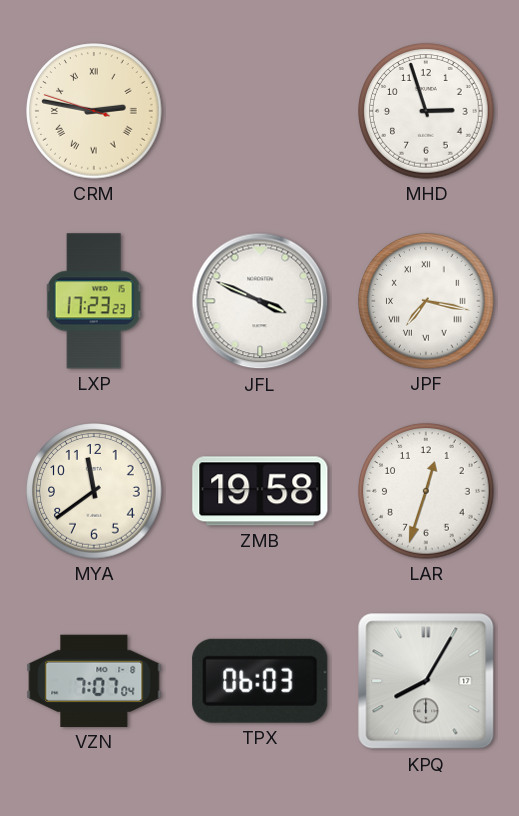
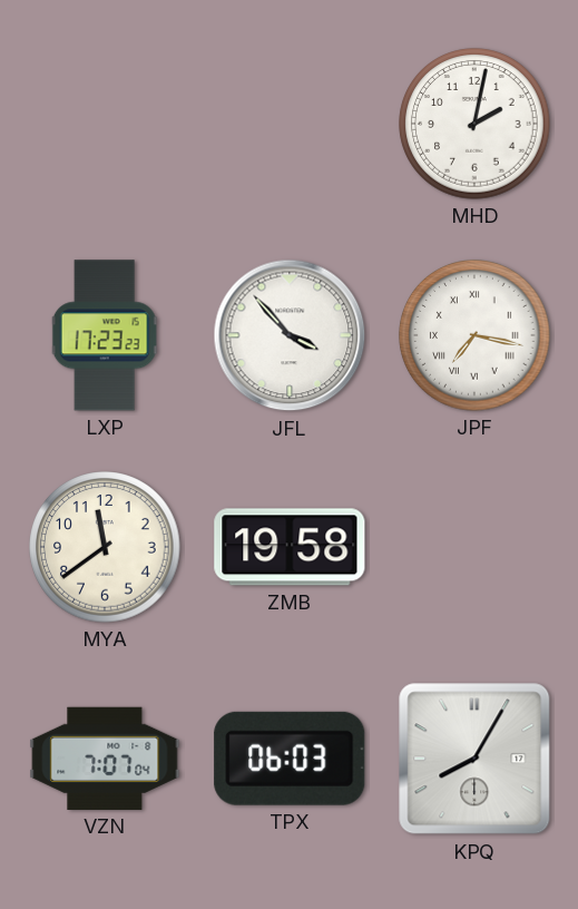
CRM: 2:46 -> none
MHD: 2:57 -> 2:02
JFL: 3:49 -> 3:53
LAR: 12:33 -> none
